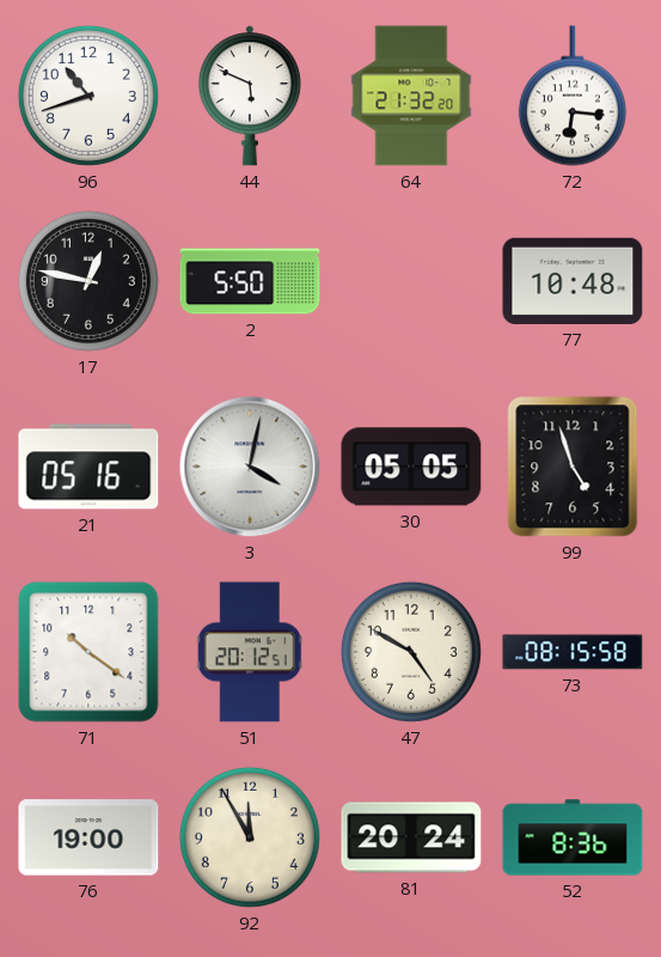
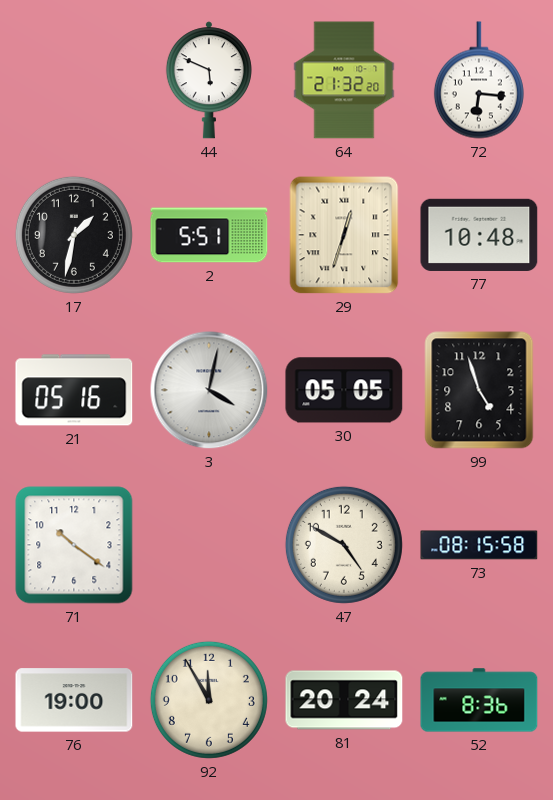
96: 10:42 -> none
17: 12:47 -> 1:32
2: 5:50 -> 5:51
29: none -> 12:33
51: 20:12 -> none
